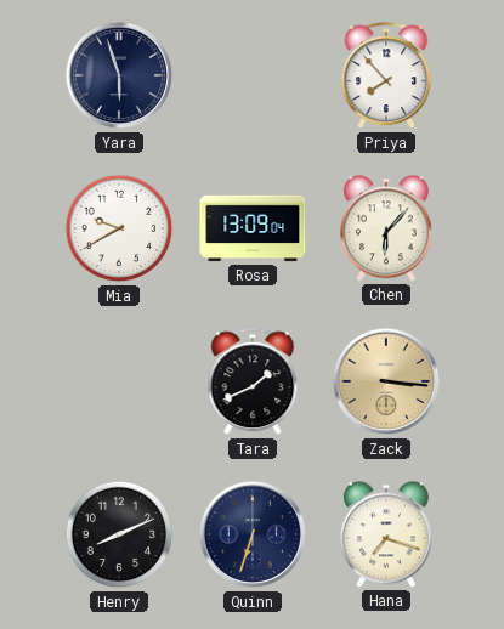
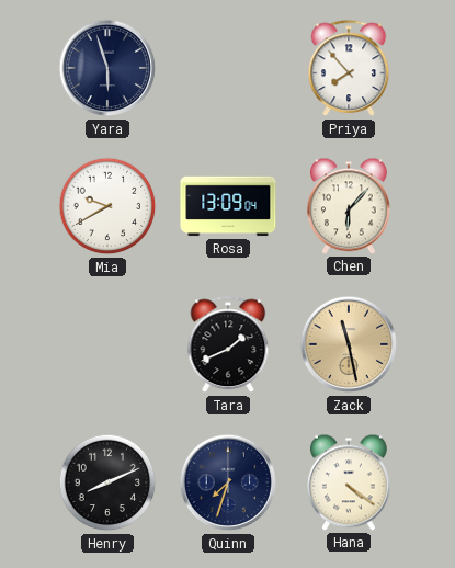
Zack: 3:16 -> 11:28
Quinn: 6:33 -> 7:33
Hana: 7:18 -> 4:21
